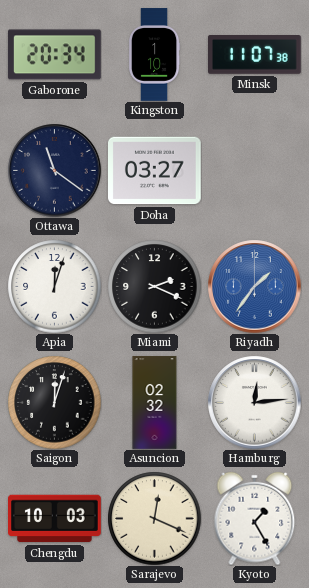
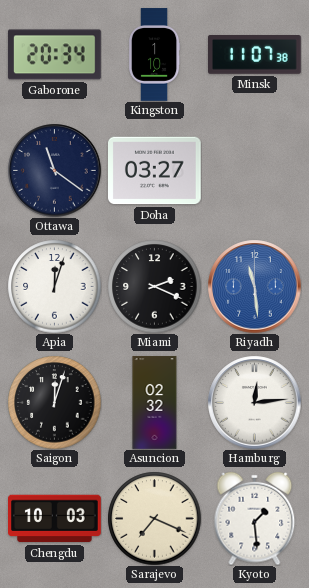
Riyadh: 1:36 -> 11:29
Sarajevo: 12:19 -> 7:19
Kyoto: 1:25 -> 1:29
